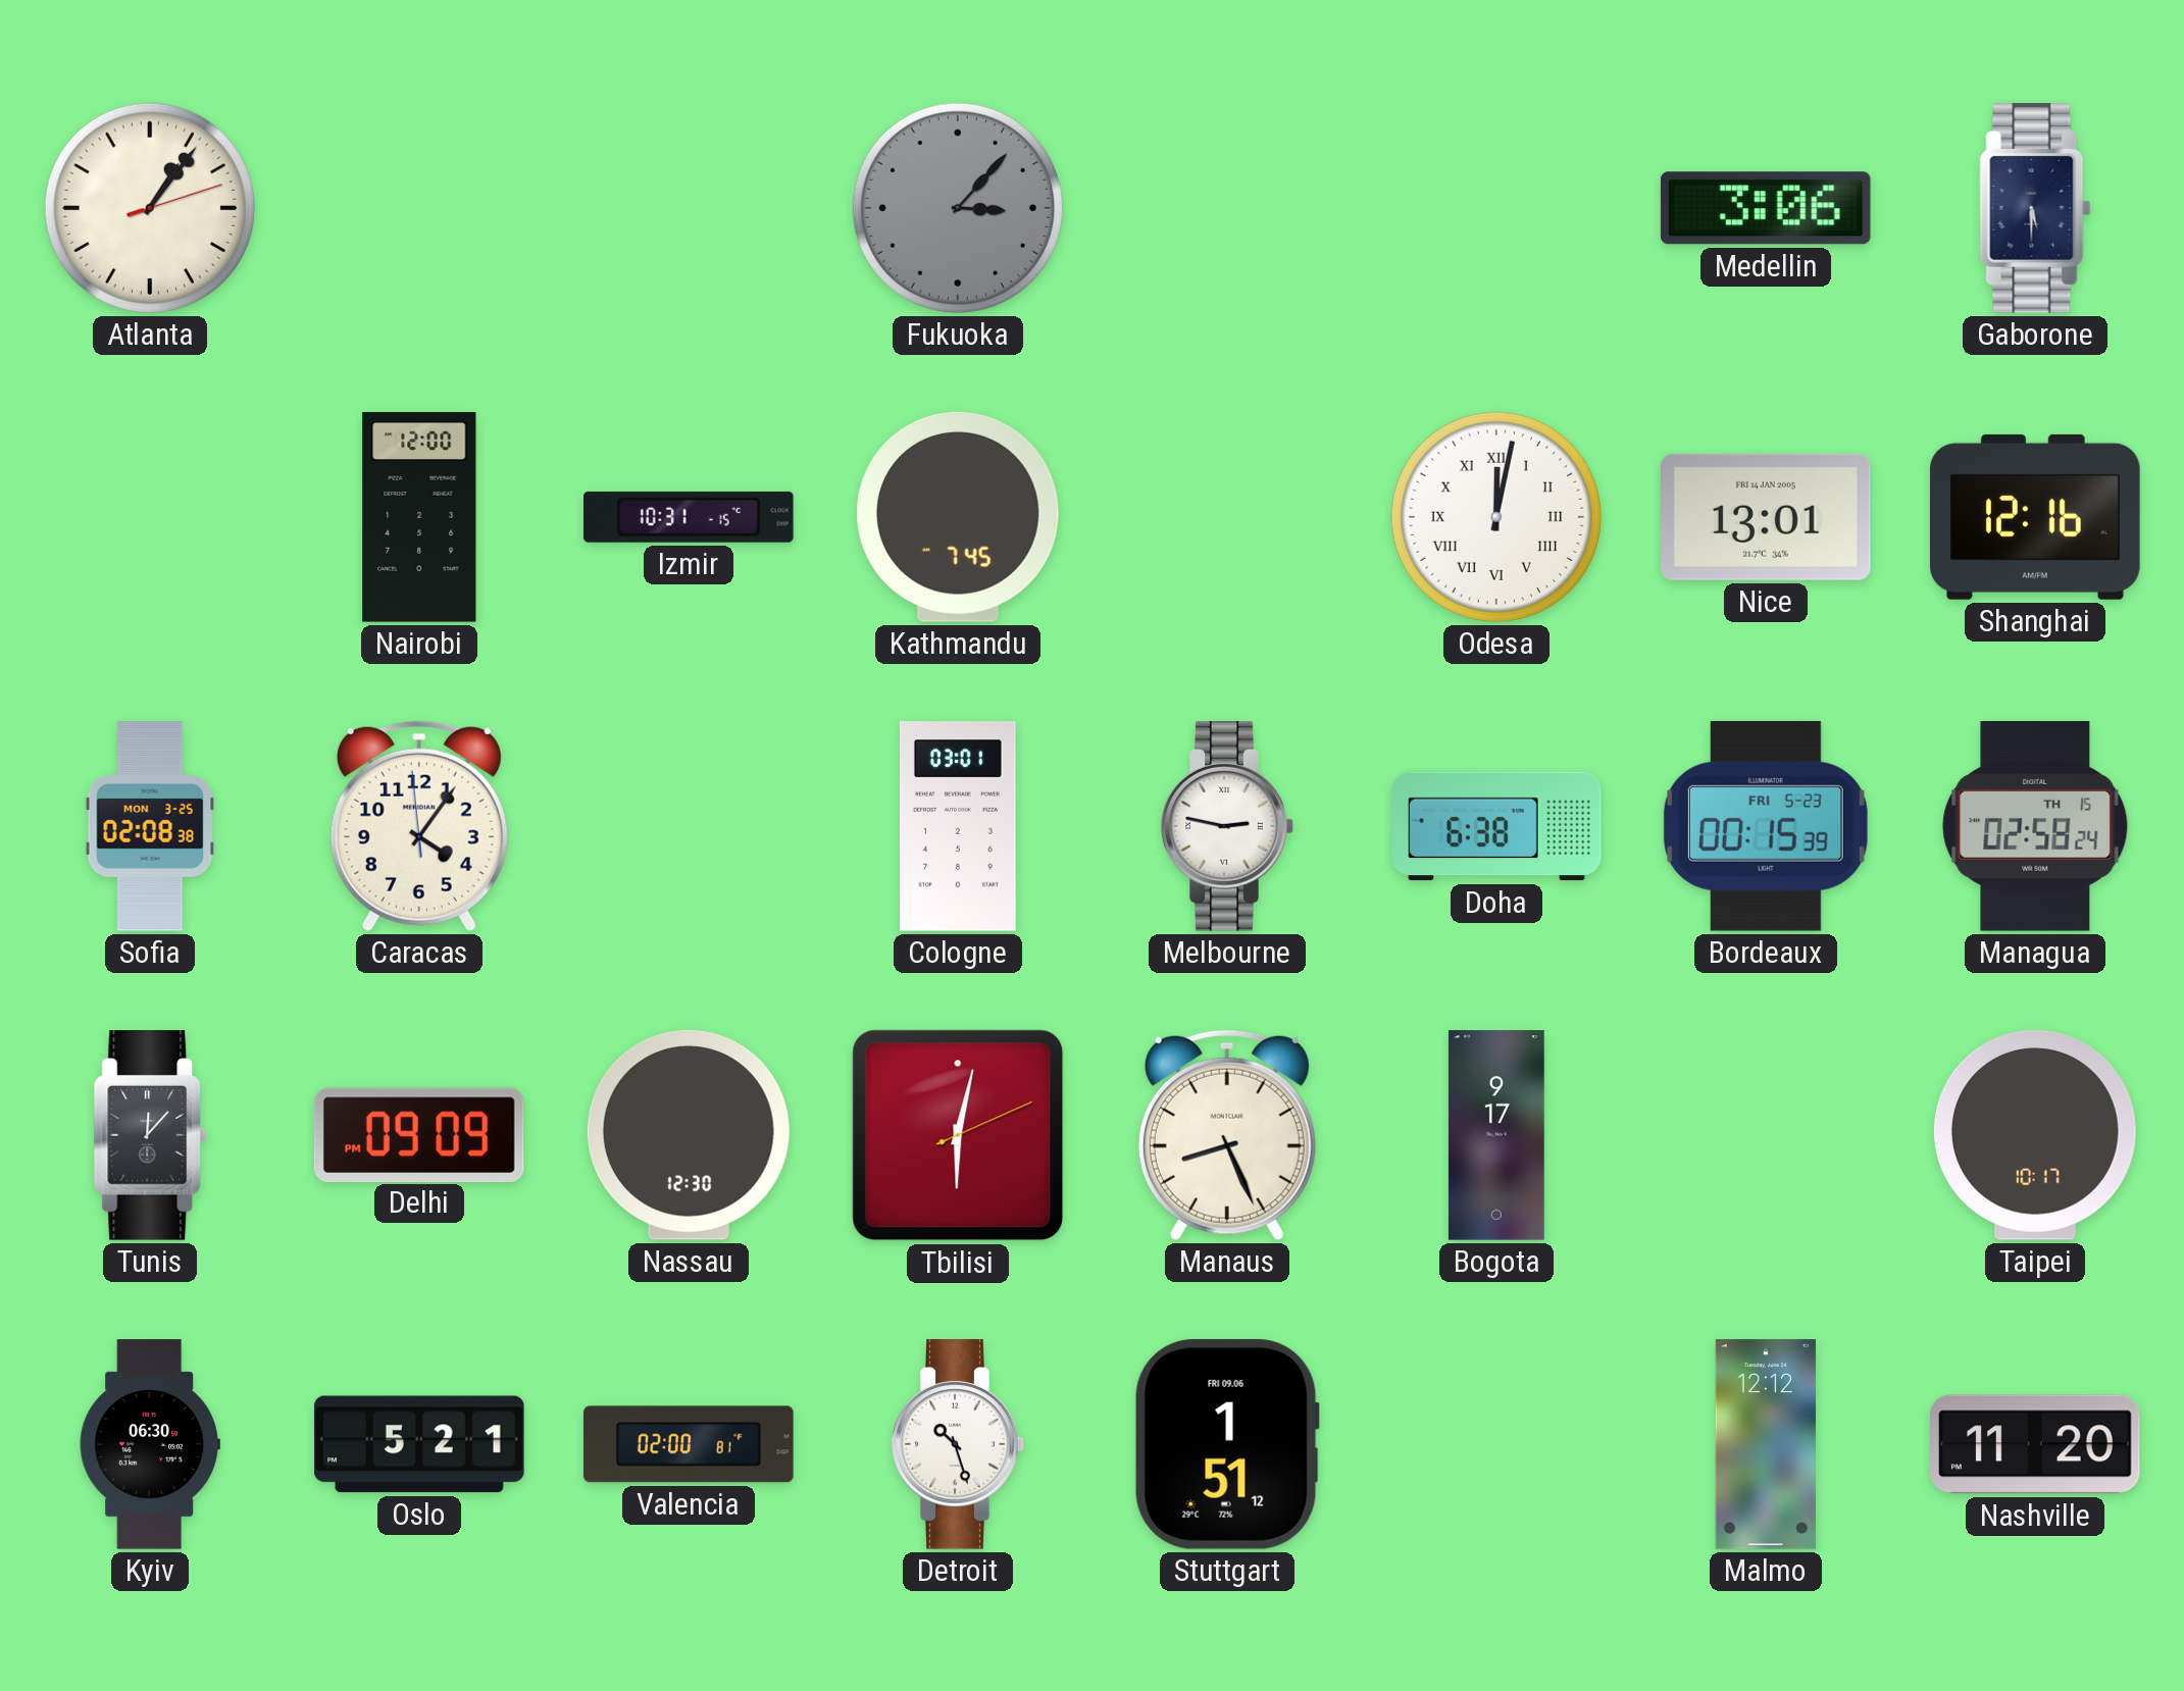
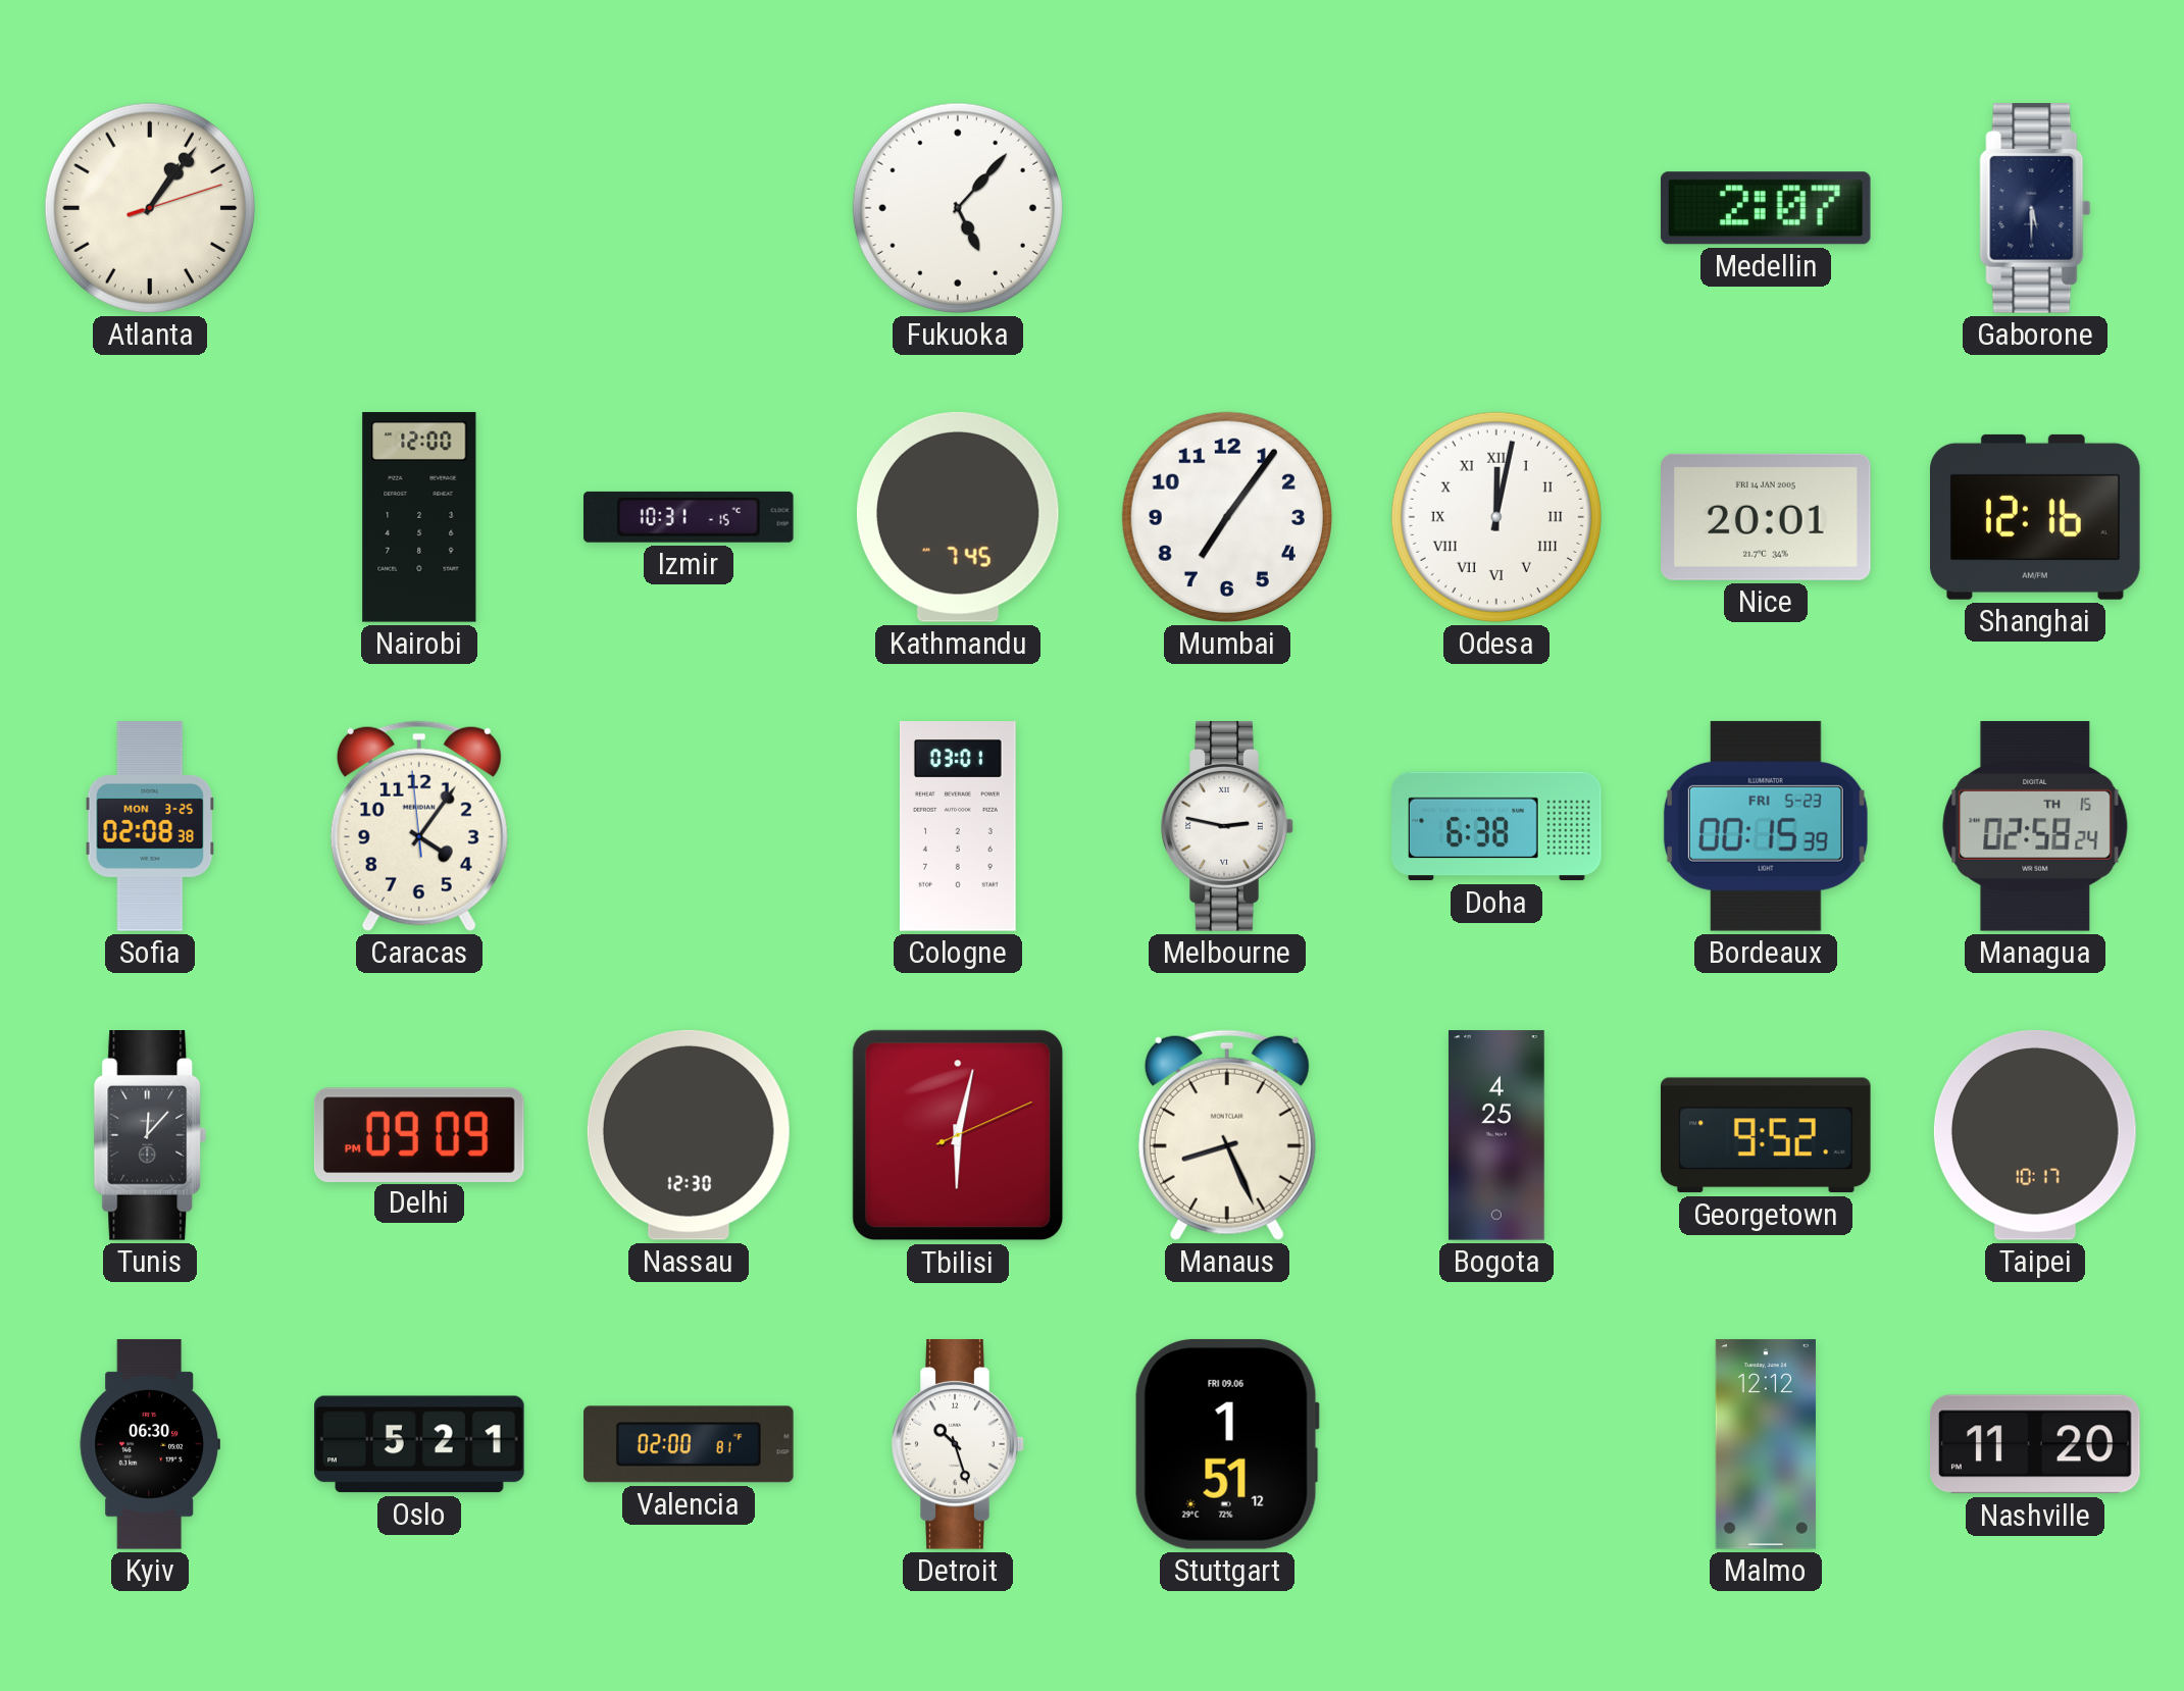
Fukuoka: 3:07 -> 5:07
Fukuoka dial: grey -> white
Medellin: 3:06 -> 2:07
Mumbai: none -> 7:06
Nice: 13:01 -> 20:01
Bogota: 9:17 -> 4:25
Georgetown: none -> 9:52
